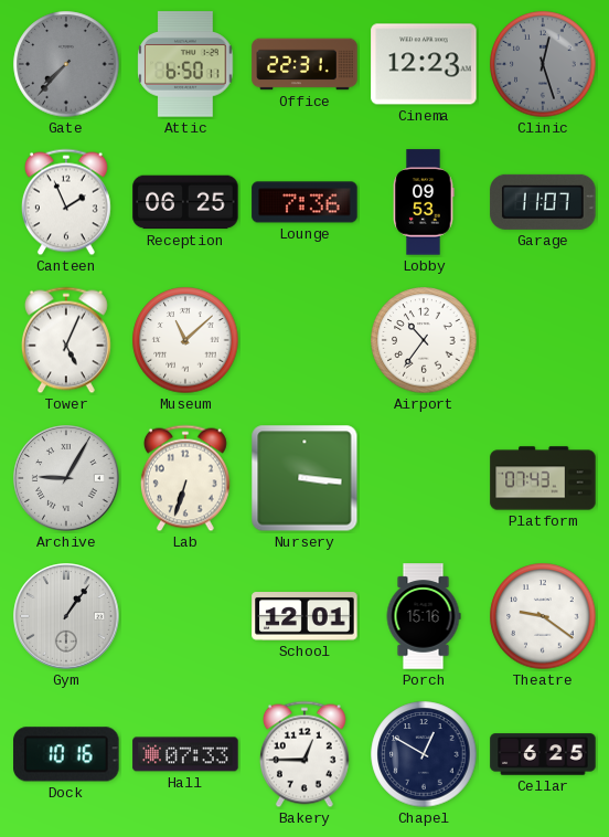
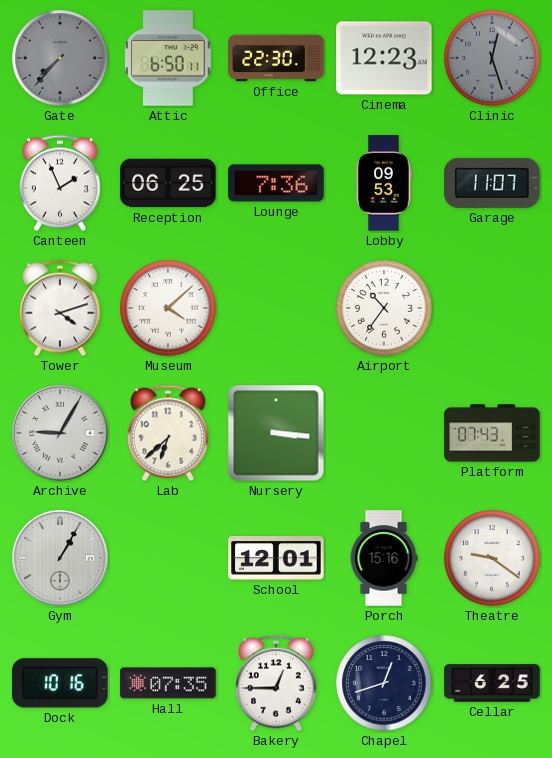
Office: 22:31 -> 22:30
Tower: 5:04 -> 4:12
Museum: 11:08 -> 4:08
Lab: 6:33 -> 6:38
Gym: 1:06 -> 1:05
Hall: 07:33 -> 07:35
Chapel: 12:50 -> 12:42
